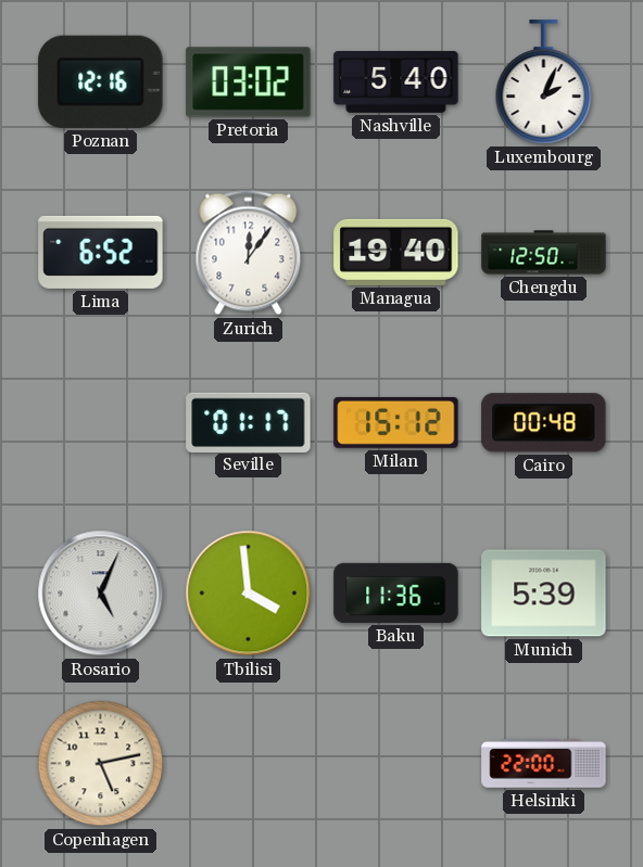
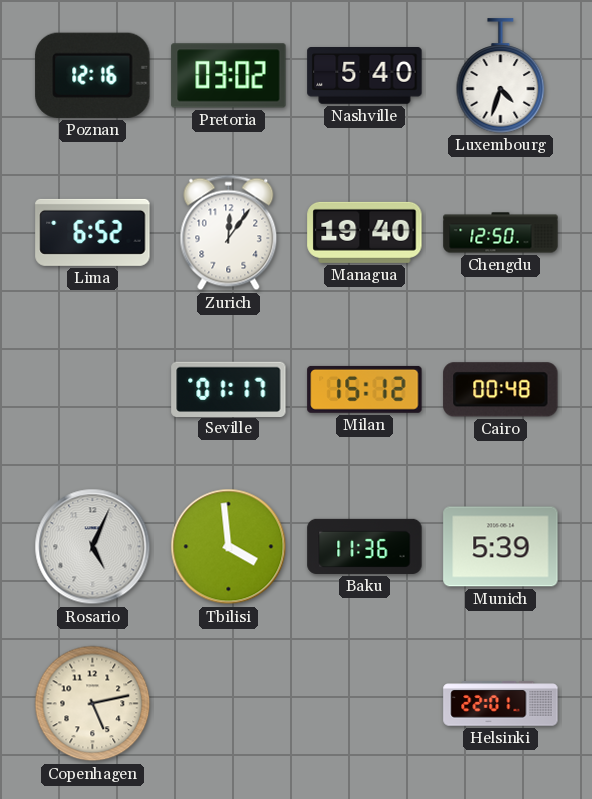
Luxembourg: 2:04 -> 4:33
Helsinki: 22:00 -> 22:01
